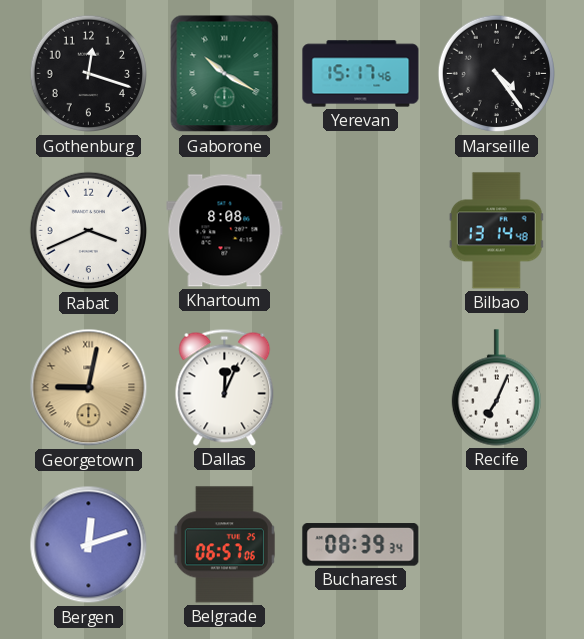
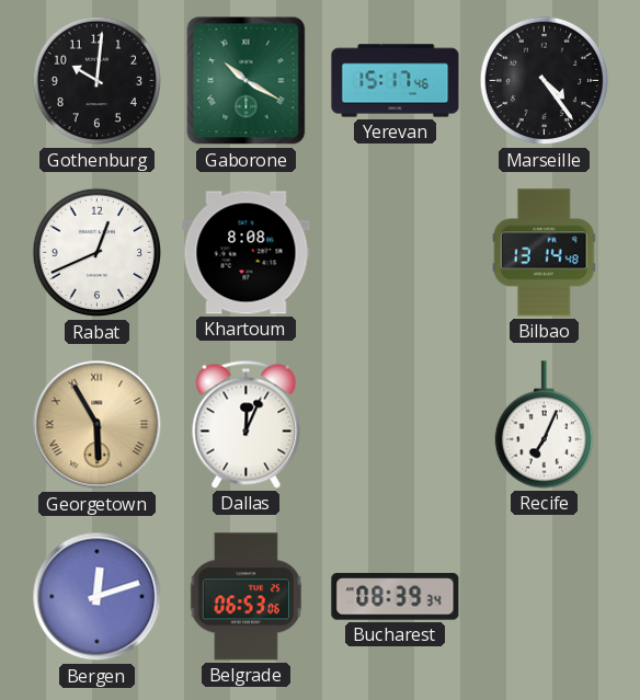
Gothenburg: 12:18 -> 10:01
Rabat: 3:41 -> 12:41
Georgetown: 9:02 -> 5:55
Belgrade: 06:57 -> 06:53
